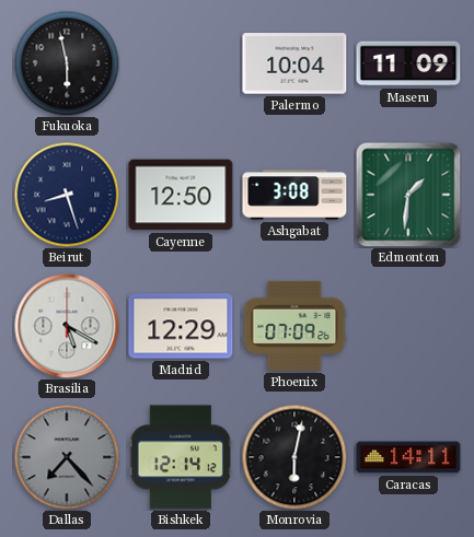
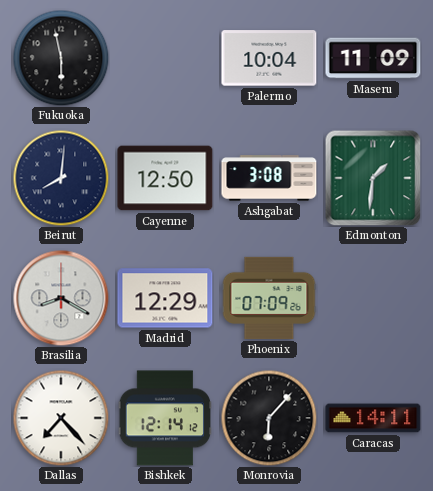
Beirut: 8:27 -> 8:01
Brasilia: 5:20 -> 8:20
Dallas dial: grey -> white
Monrovia: 6:02 -> 6:07
